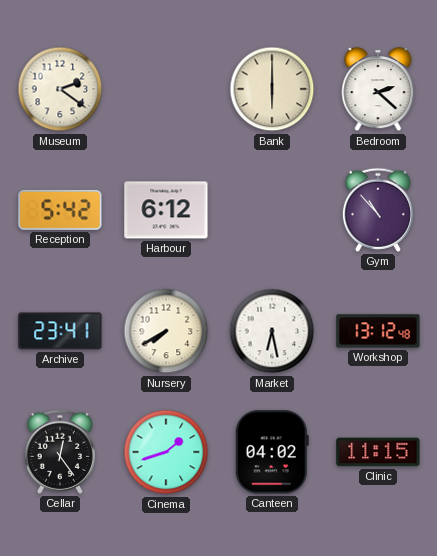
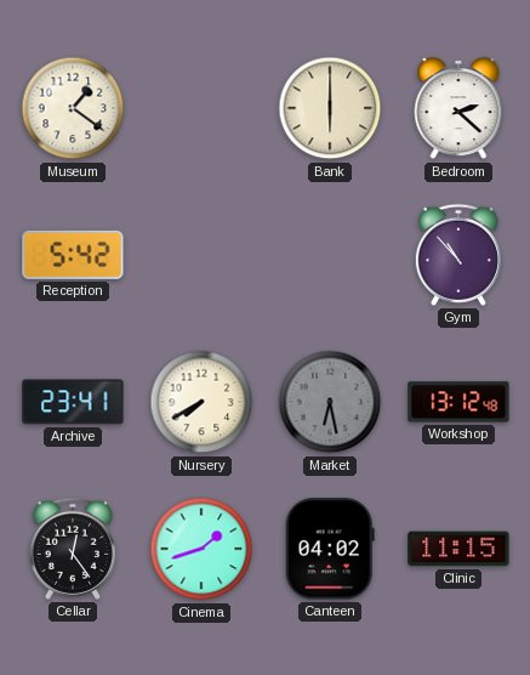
Museum: 2:21 -> 1:21
Harbour: 6:12 -> none
Market dial: white -> grey
